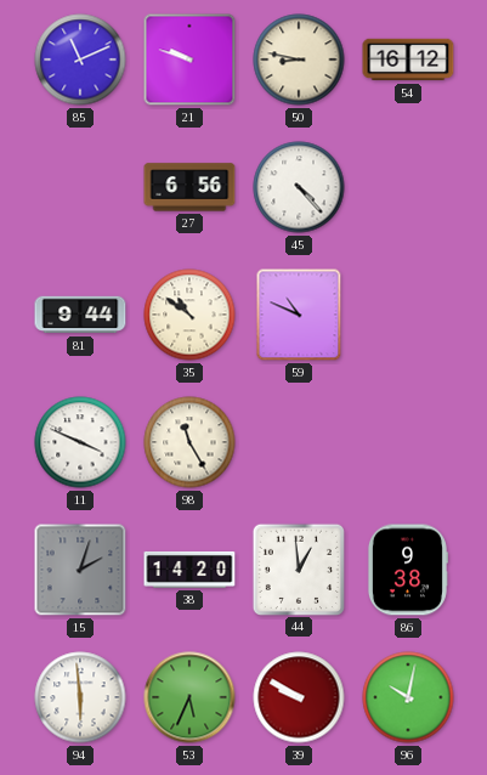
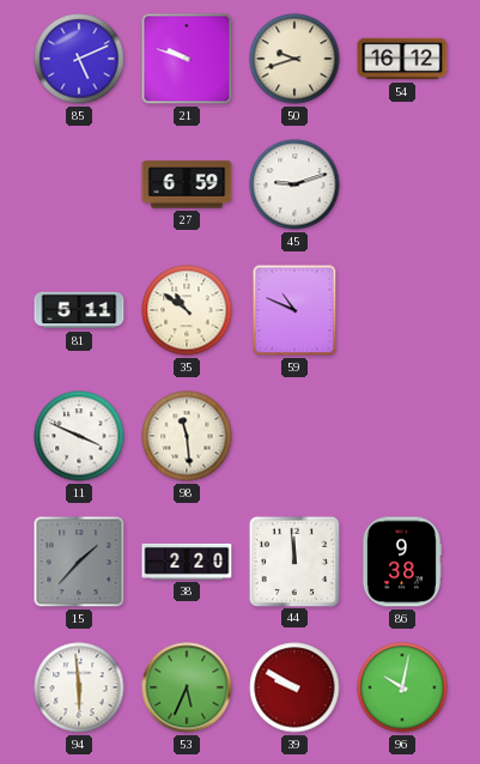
85: 11:11 -> 5:11
50: 8:47 -> 9:42
27: 6:56 -> 6:59
45: 4:23 -> 9:12
81: 9:44 -> 5:11
98: 11:25 -> 11:29
15: 2:03 -> 1:37
38: 14:20 -> 2:20
44: 12:59 -> 11:59
